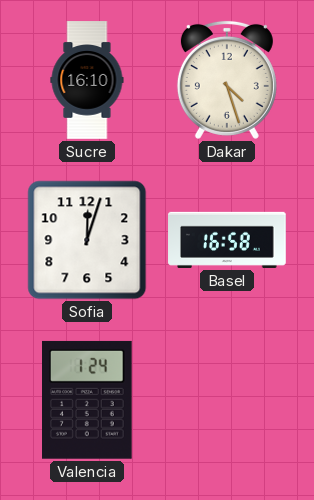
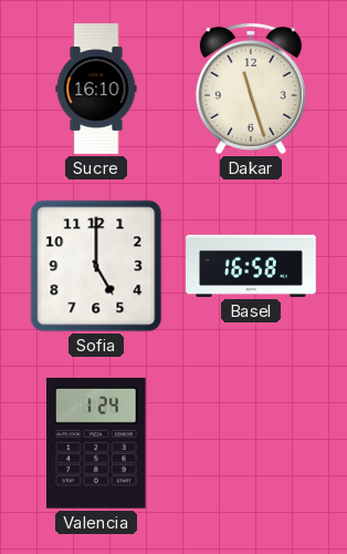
Dakar: 4:27 -> 11:27
Sofia: 12:03 -> 5:00
